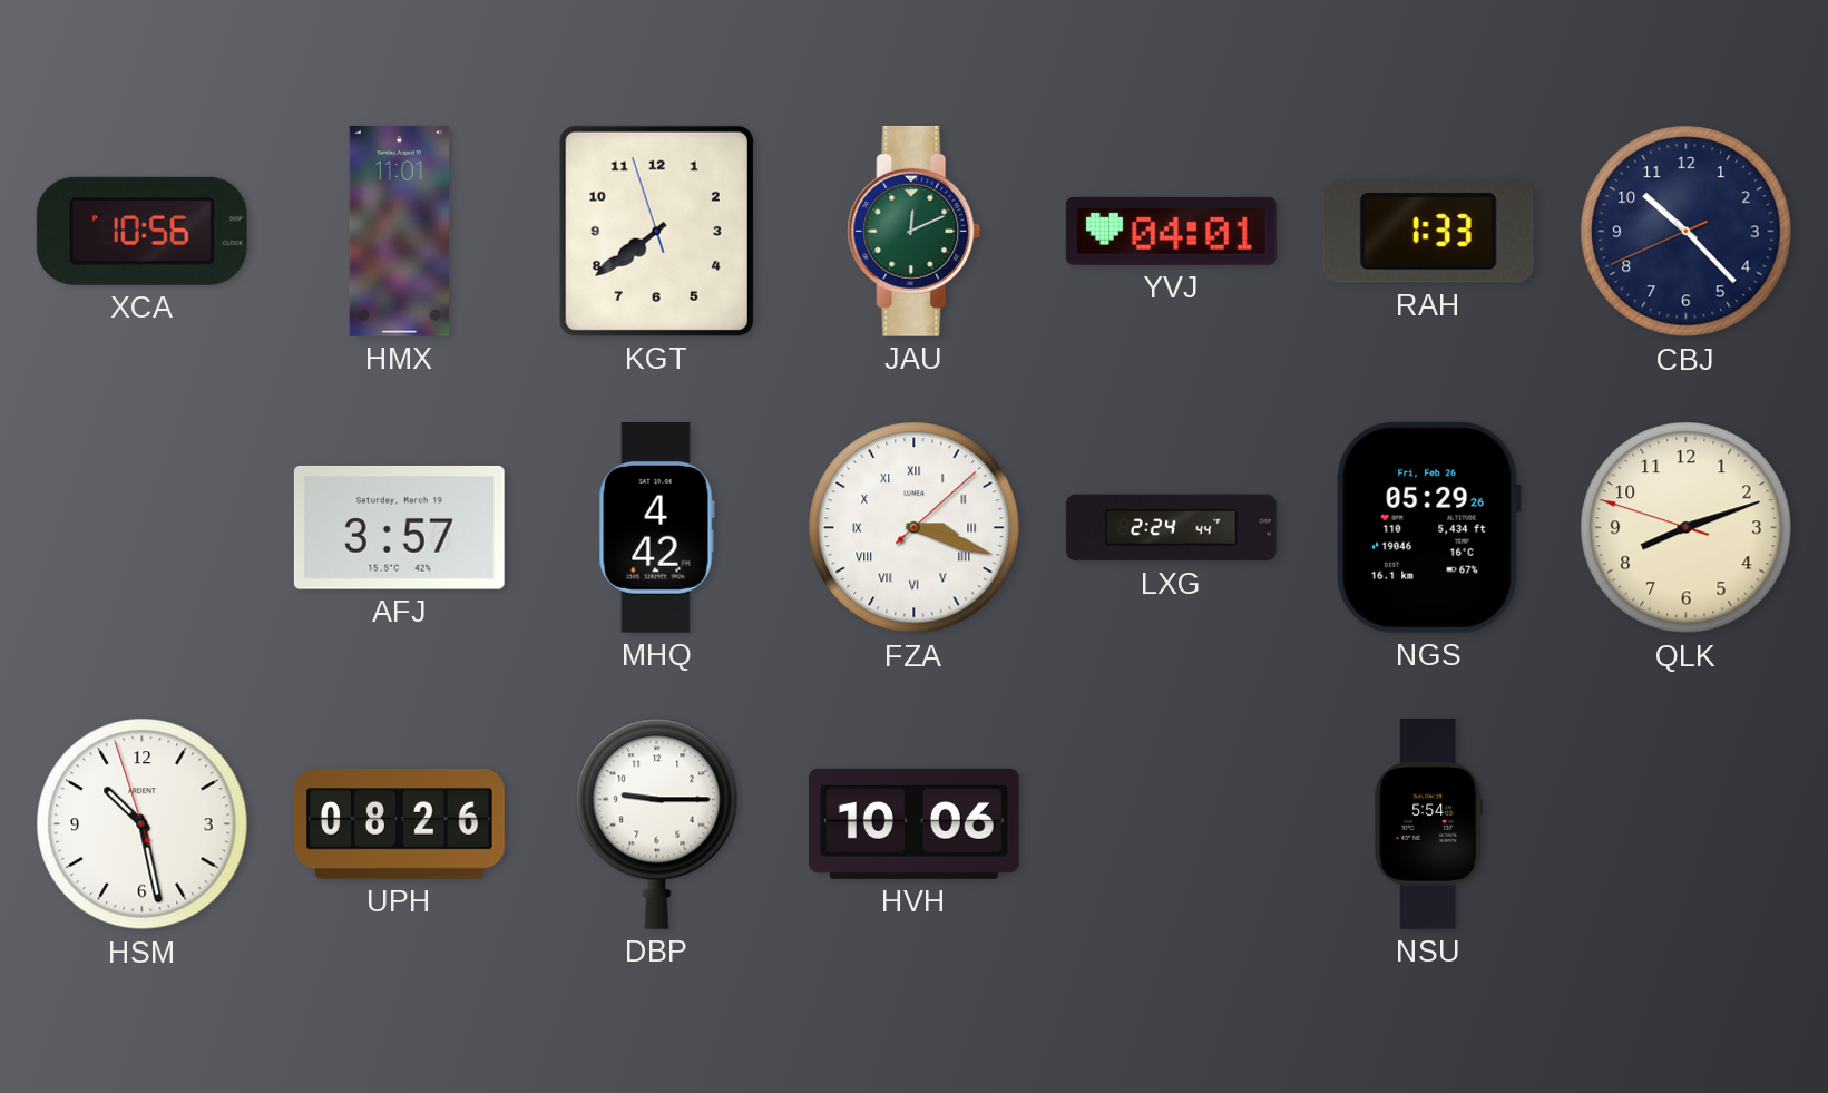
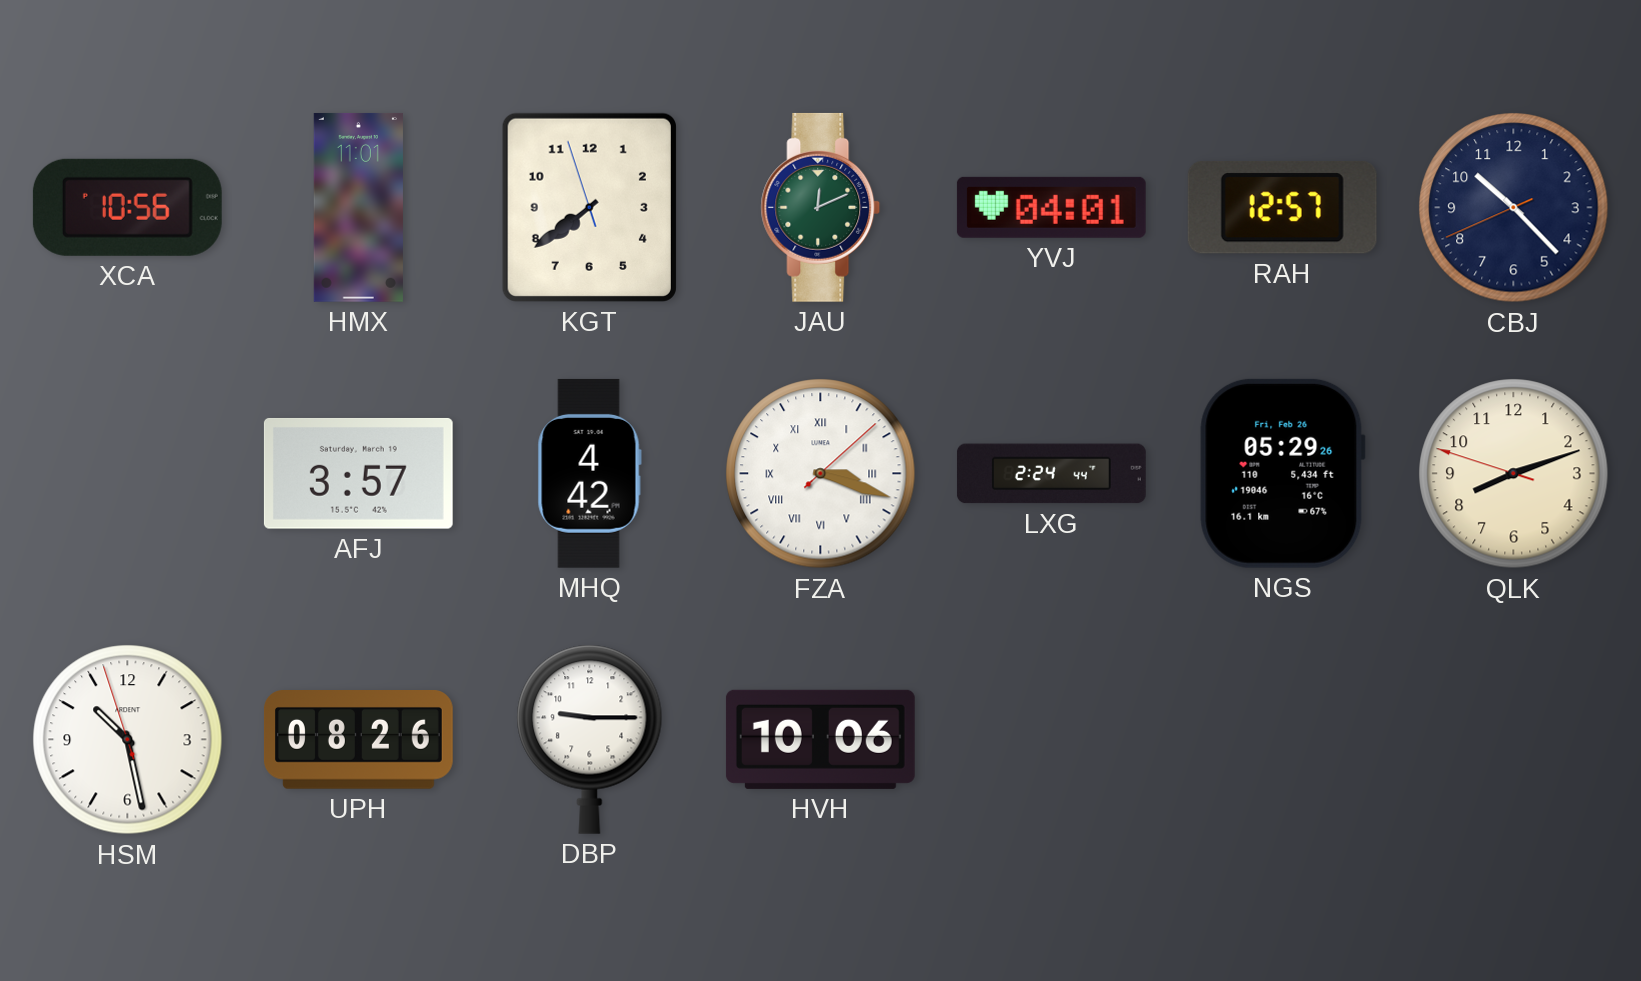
RAH: 1:33 -> 12:57
NSU: 5:54 -> none
